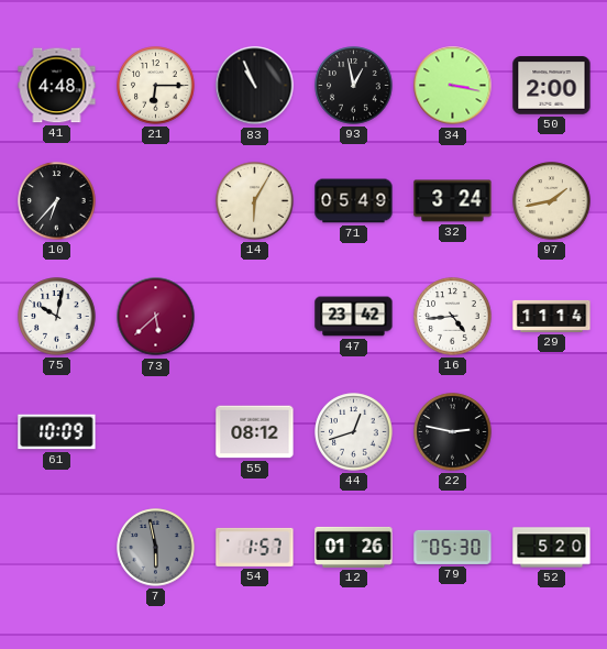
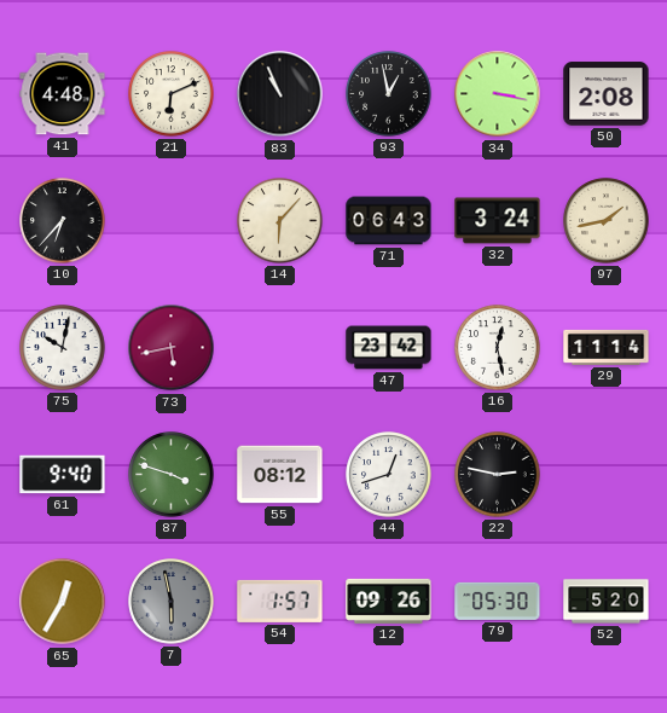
21: 6:15 -> 6:11
50: 2:00 -> 2:08
14: 6:05 -> 6:07
71: 05:49 -> 06:43
73: 5:38 -> 5:43
16: 4:44 -> 12:28
61: 10:09 -> 9:40
87: none -> 3:48
65: none -> 12:35
12: 01:26 -> 09:26
